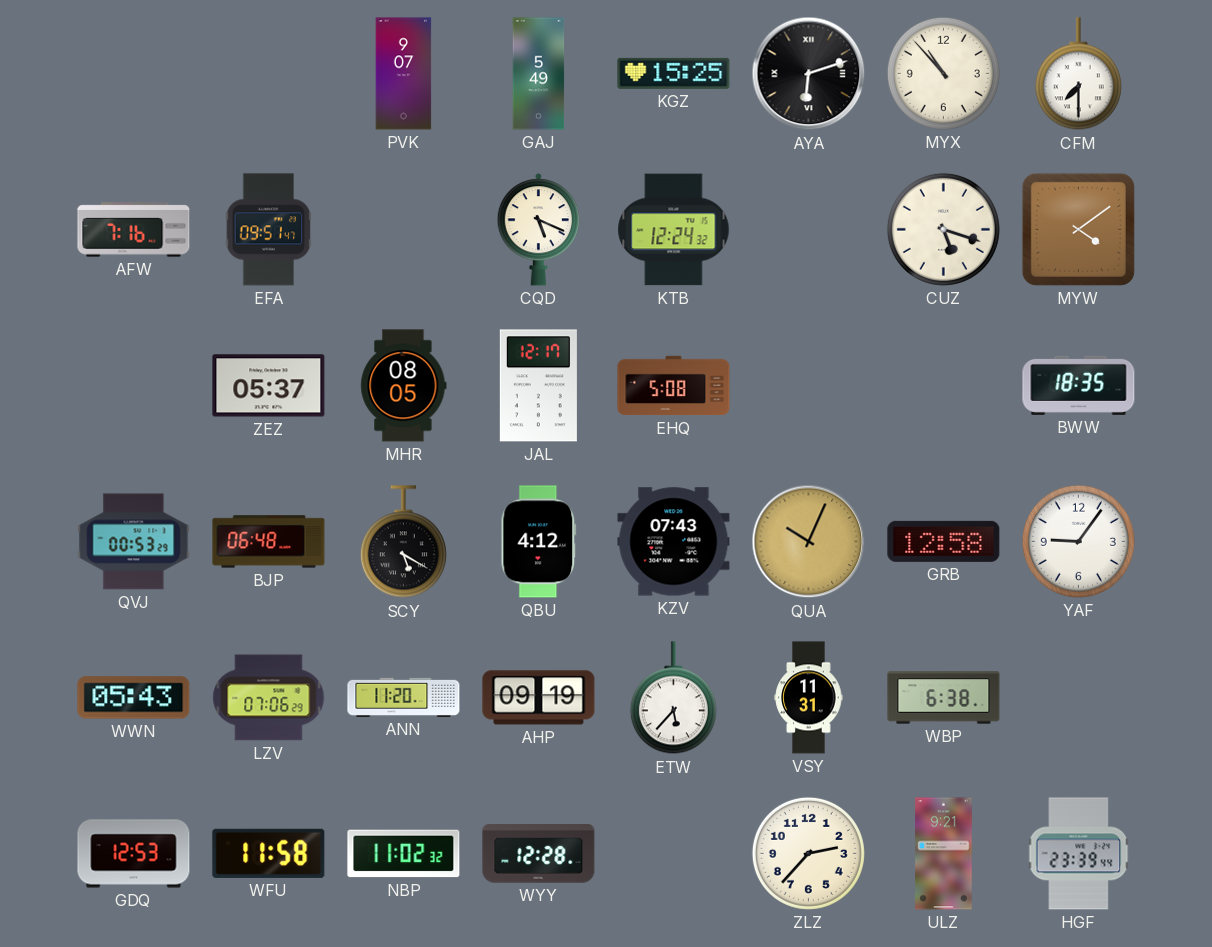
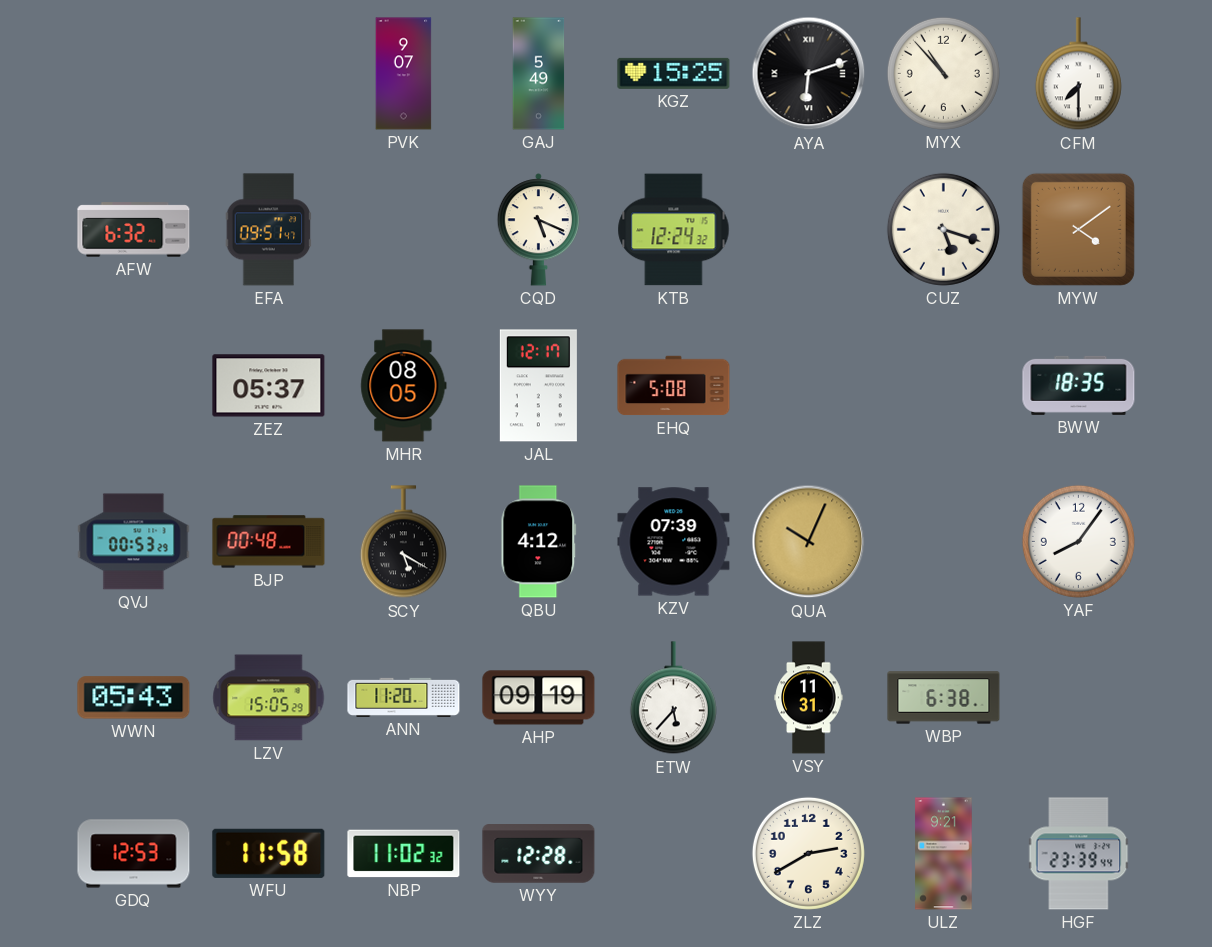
AFW: 7:16 -> 6:32
BJP: 06:48 -> 00:48
KZV: 07:43 -> 07:39
GRB: 12:58 -> none
YAF: 9:06 -> 8:06
LZV: 07:06 -> 15:05
ZLZ: 2:37 -> 2:40
